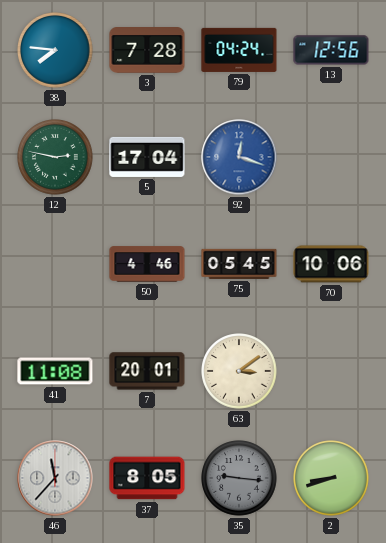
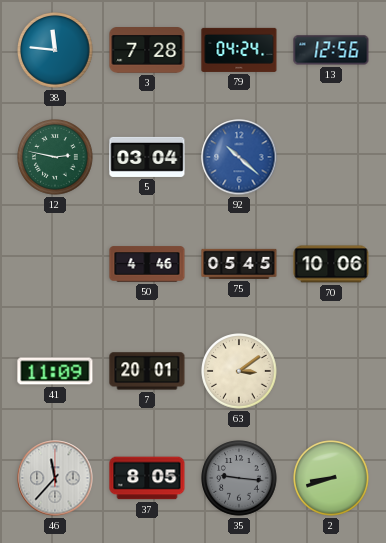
38: 7:46 -> 11:46
5: 17:04 -> 03:04
92: 12:18 -> 10:22
41: 11:08 -> 11:09
